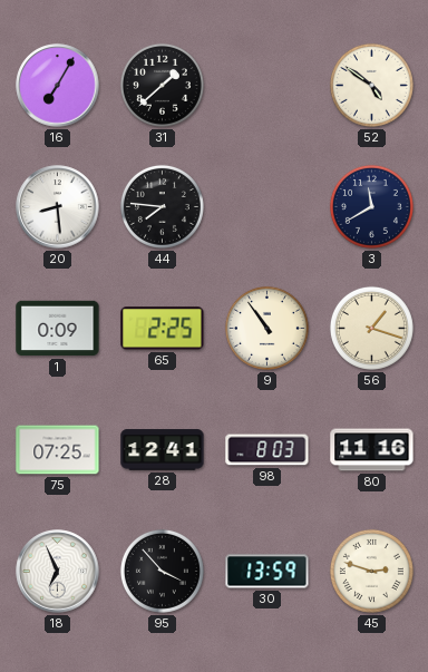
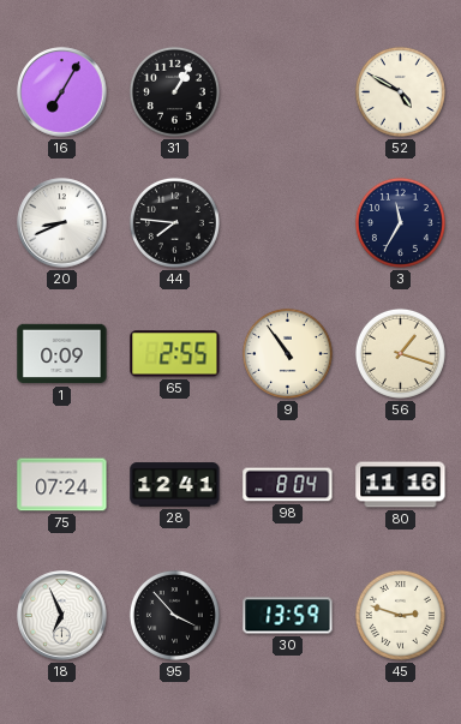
31: 1:38 -> 1:05
52: 4:51 -> 4:50
20: 8:29 -> 8:41
3: 11:40 -> 11:35
65: 2:25 -> 2:55
75: 07:25 -> 07:24
98: 8:03 -> 8:04
